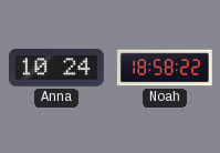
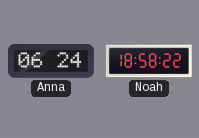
Anna: 10:24 -> 06:24
